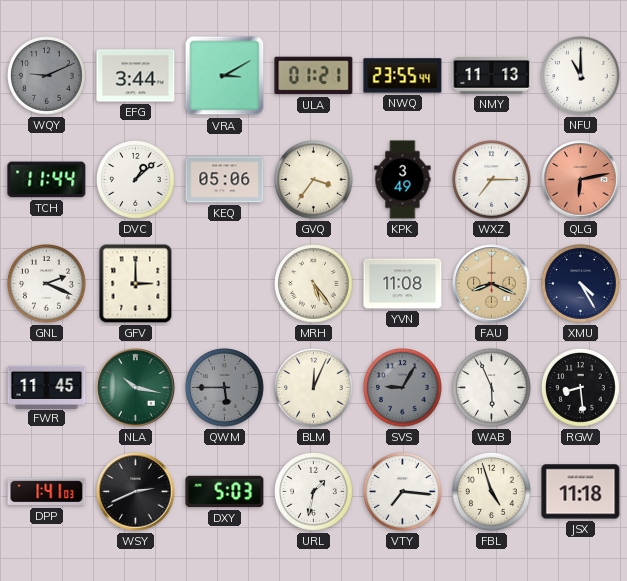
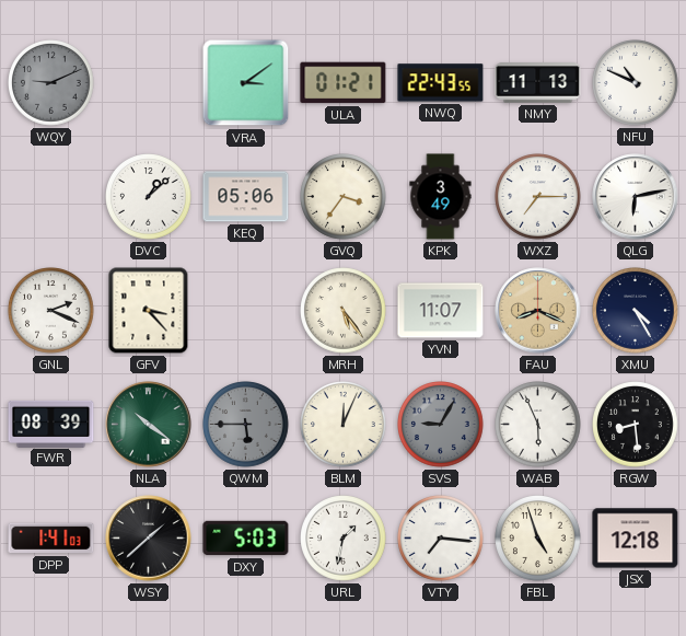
EFG: 3:44 -> none
VRA: 3:10 -> 3:09
NWQ: 23:55 -> 22:43
NFU: 11:00 -> 10:49
TCH: 11:44 -> none
QLG dial: salmon -> white
GFV: 3:00 -> 3:23
YVN: 11:08 -> 11:07
FWR: 11:45 -> 08:39
NLA: 10:17 -> 10:21
WSY: 2:41 -> 1:38
JSX: 11:18 -> 12:18
